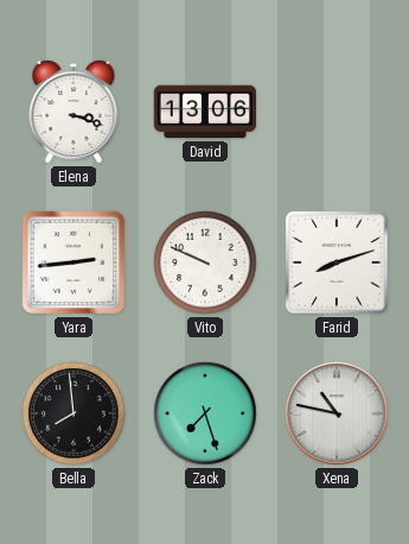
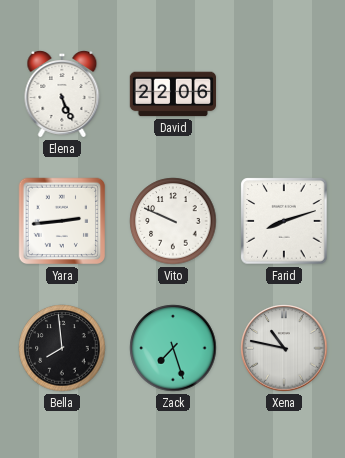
Elena: 3:18 -> 5:26
David: 13:06 -> 22:06
